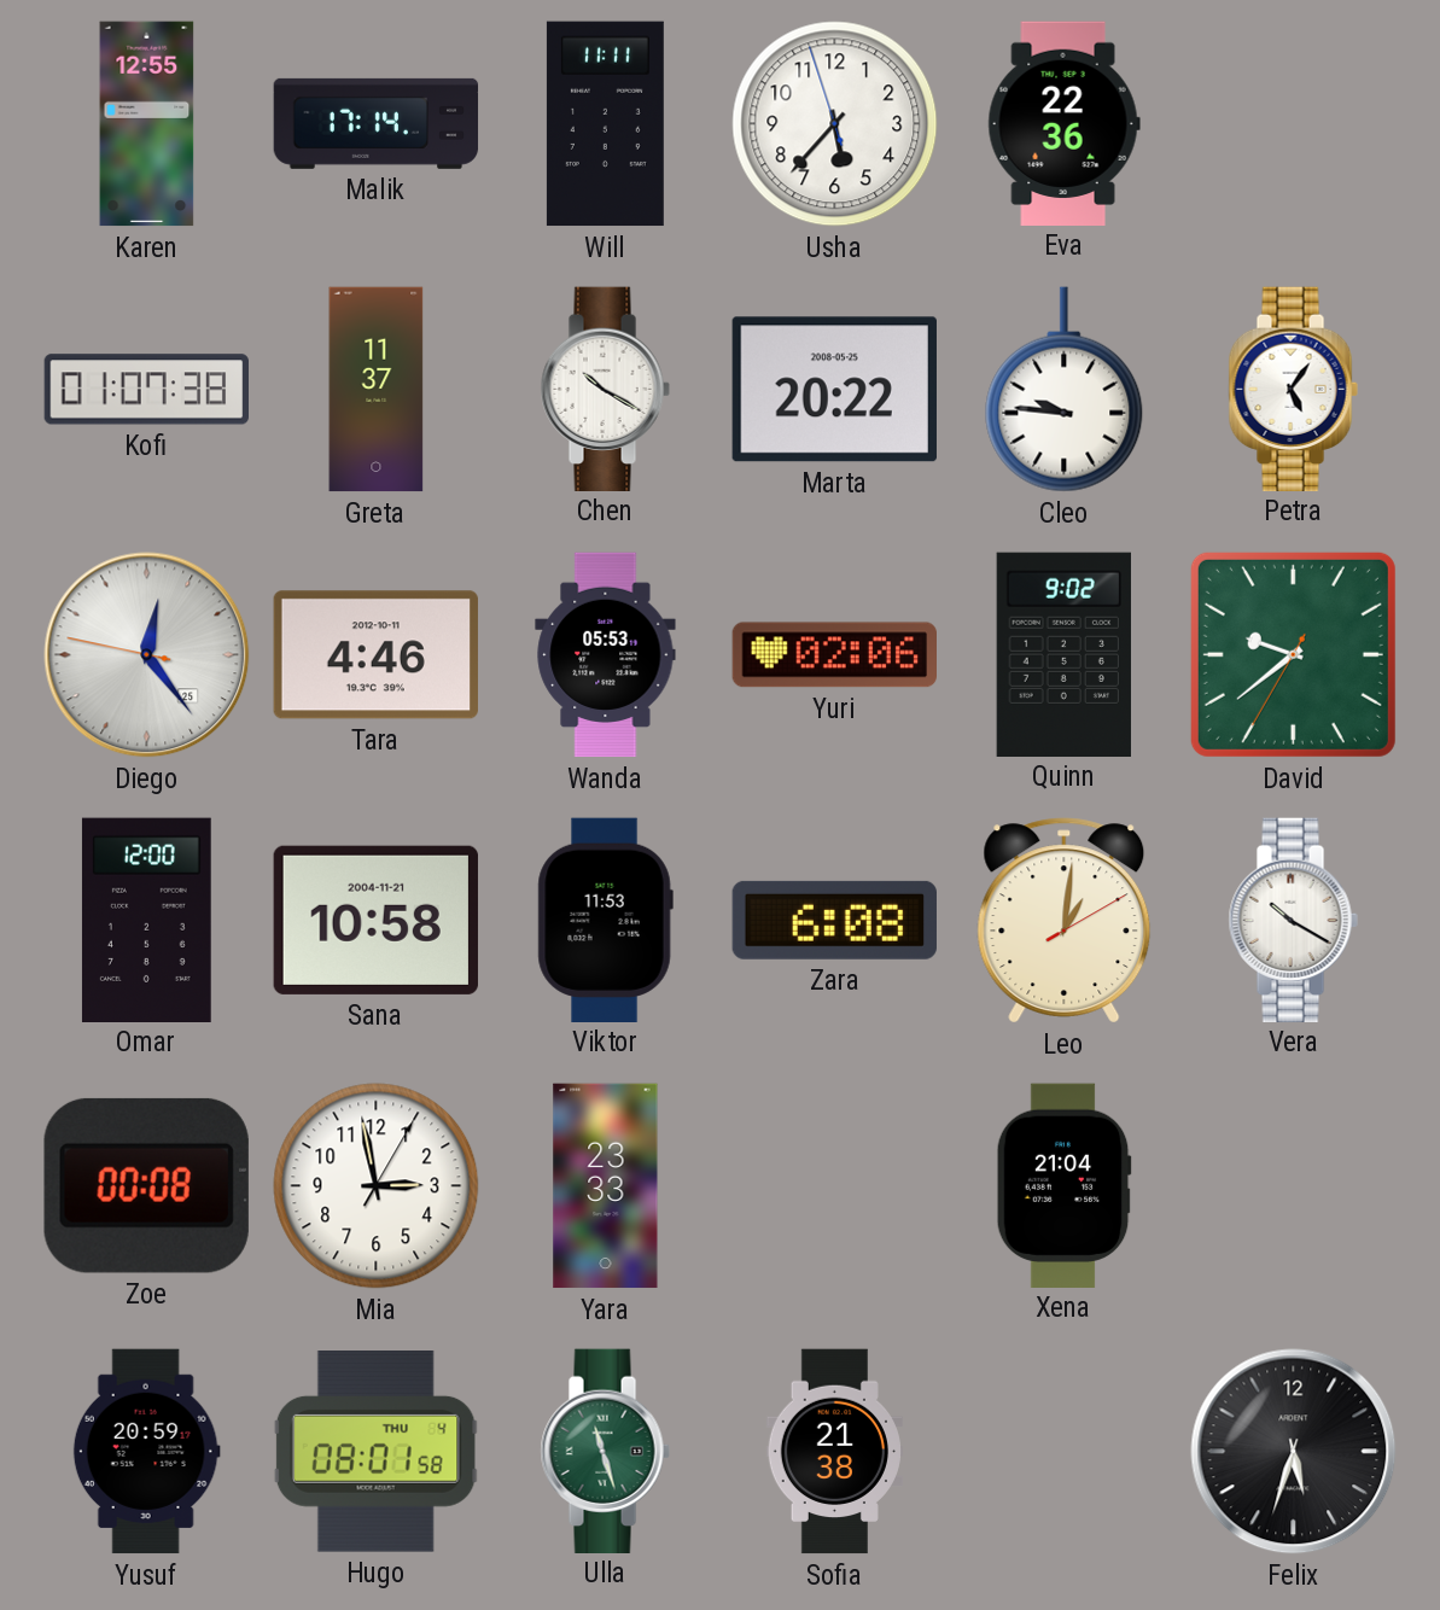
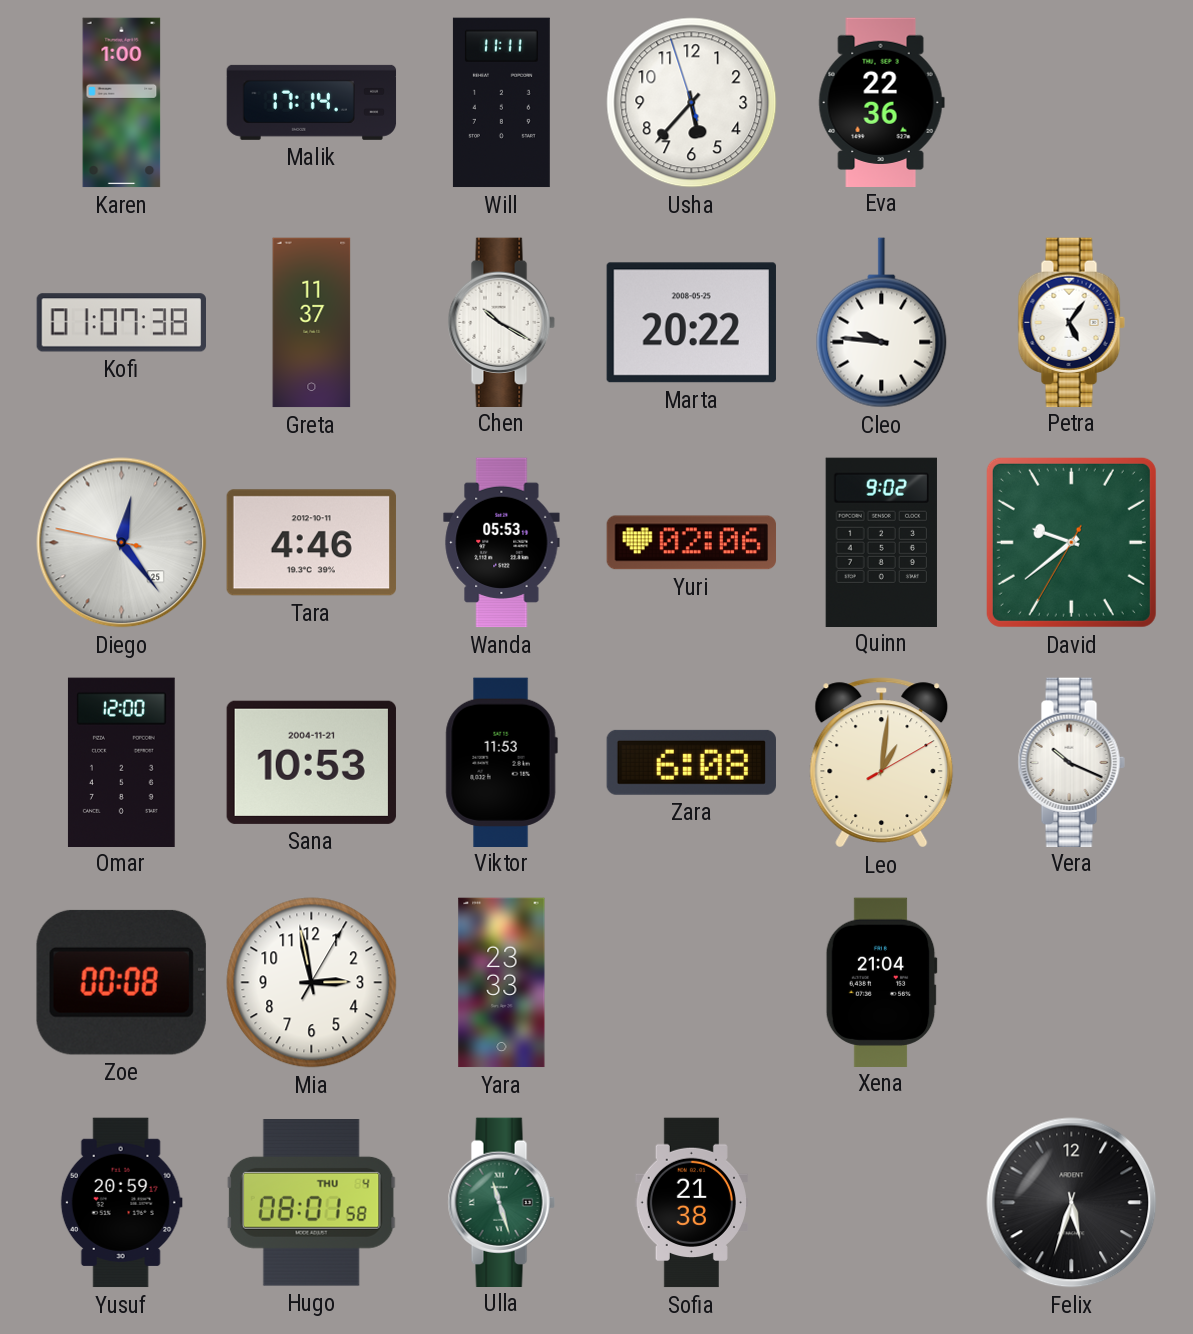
Karen: 12:55 -> 1:00
Sana: 10:58 -> 10:53
Vera: 10:20 -> 10:19
